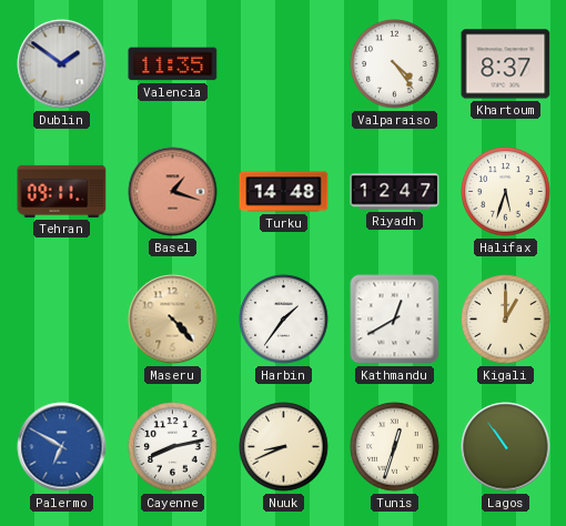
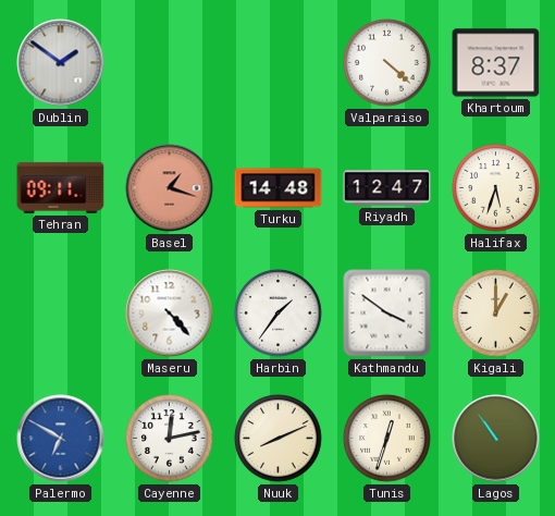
Valencia: 11:35 -> none
Valparaiso: 4:24 -> 4:22
Maseru dial: champagne -> white
Kathmandu: 12:40 -> 3:51
Cayenne: 8:13 -> 12:13
Nuuk: 8:41 -> 8:11
